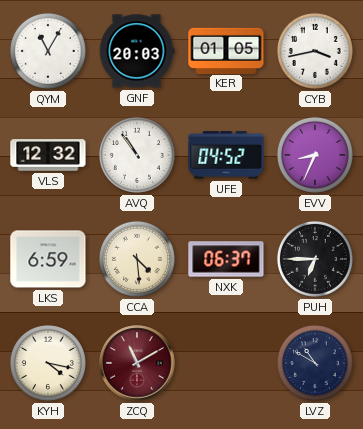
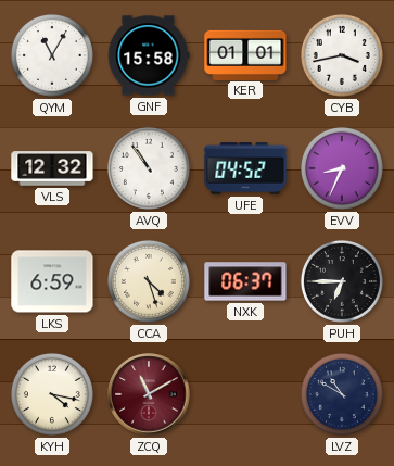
GNF: 20:03 -> 15:58
KER: 01:05 -> 01:01
CCA: 4:29 -> 4:27
